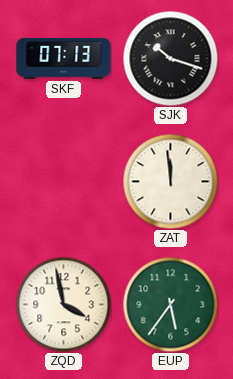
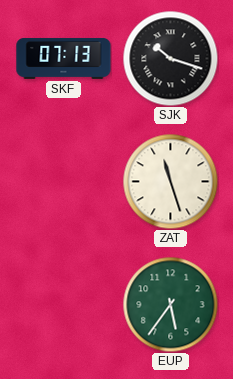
ZAT: 11:59 -> 11:27
ZQD: 3:58 -> none
